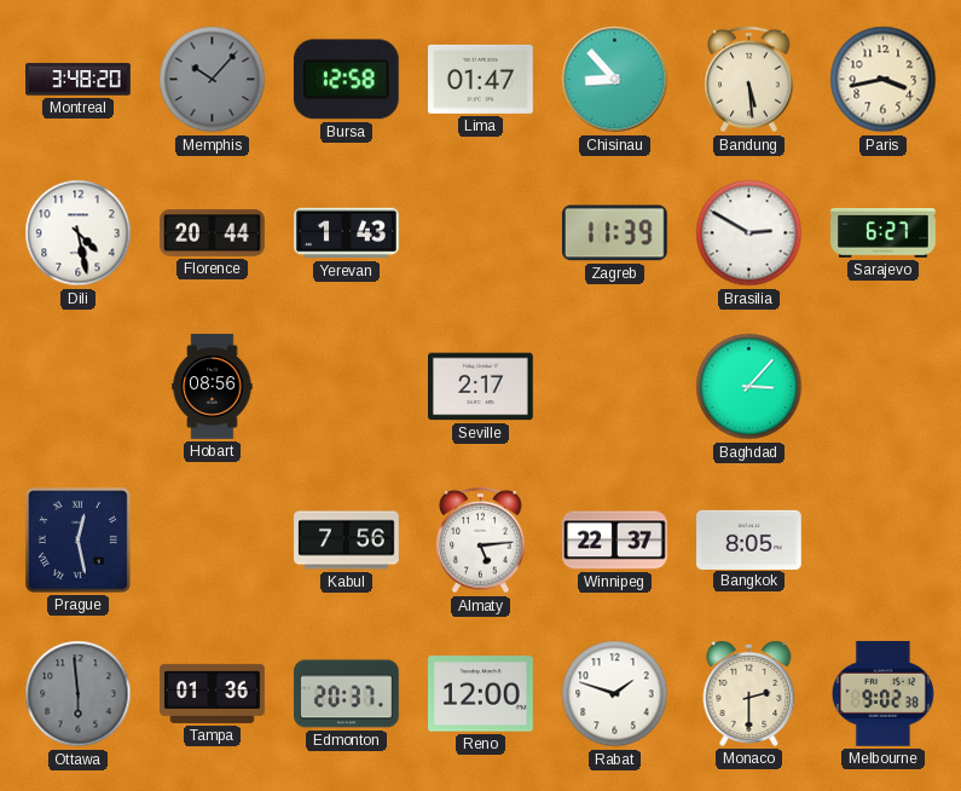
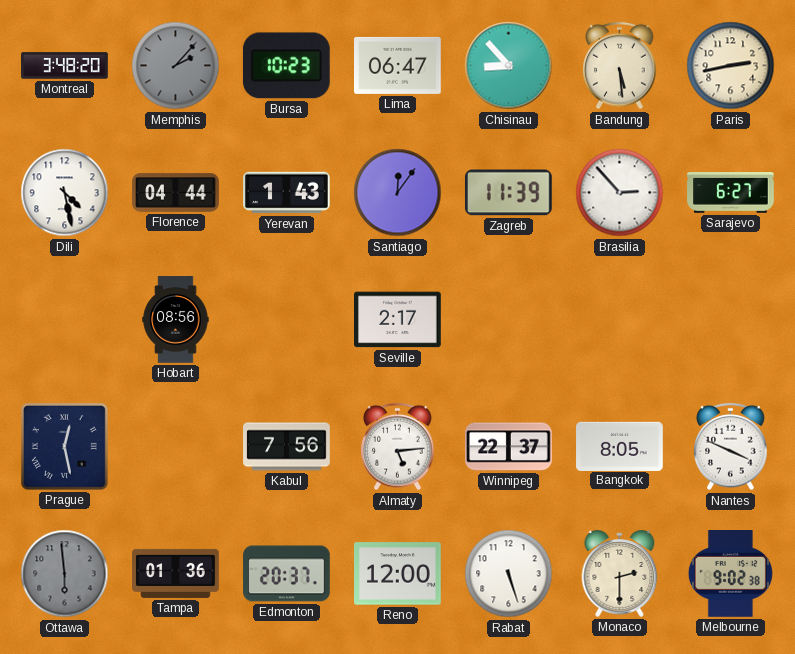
Memphis: 10:07 -> 2:07
Bursa: 12:58 -> 10:23
Lima: 01:47 -> 06:47
Paris: 3:43 -> 2:43
Florence: 20:44 -> 04:44
Santiago: none -> 12:06
Brasilia: 2:50 -> 2:53
Baghdad: 3:07 -> none
Nantes: none -> 3:49
Rabat: 1:48 -> 5:27
